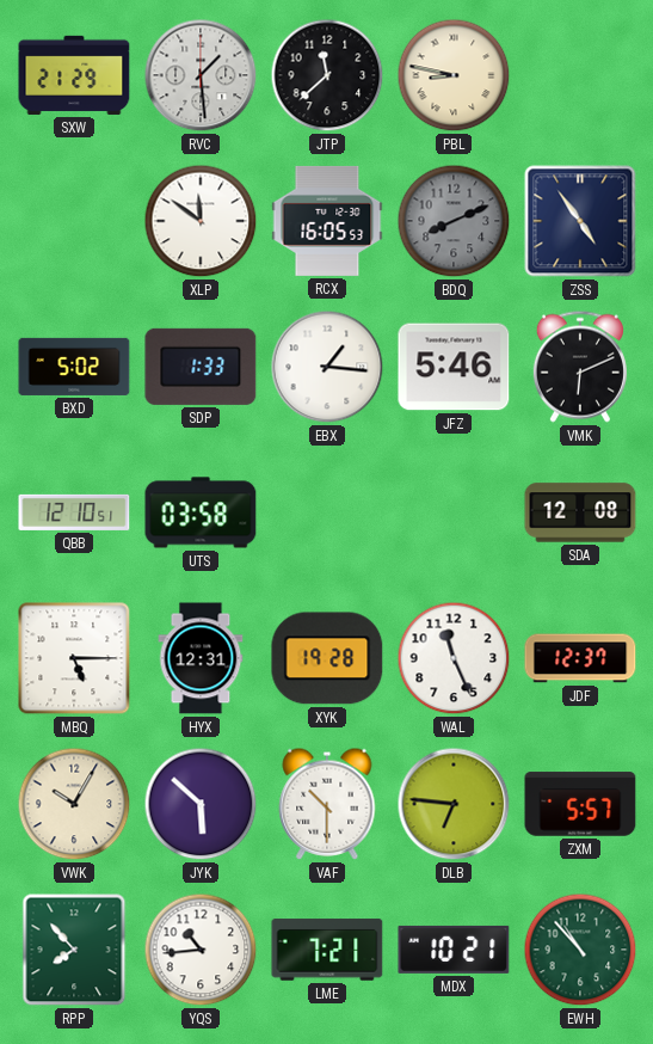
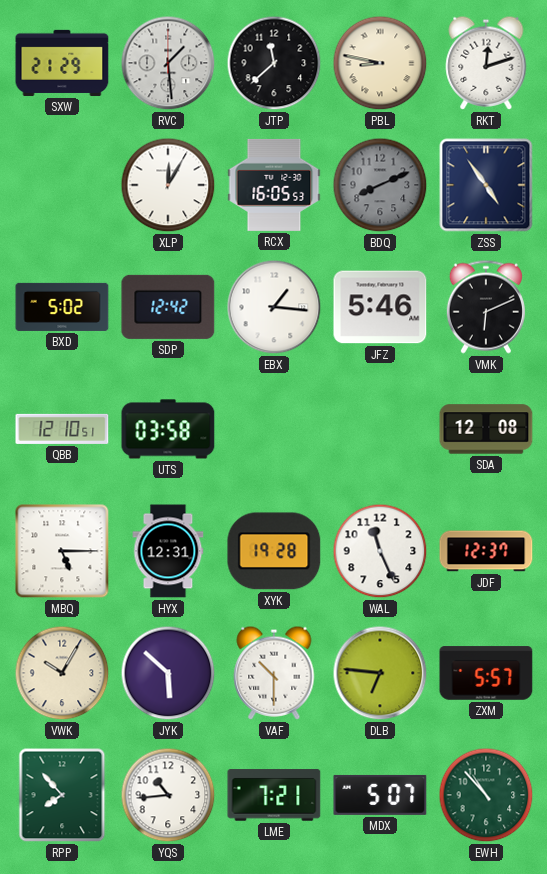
RKT: none -> 12:12
XLP: 11:51 -> 12:05
SDP: 1:33 -> 12:42
MDX: 10:21 -> 5:07
